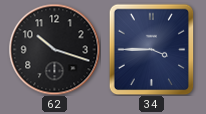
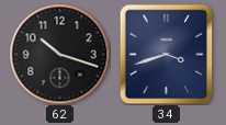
34: 3:45 -> 3:42
